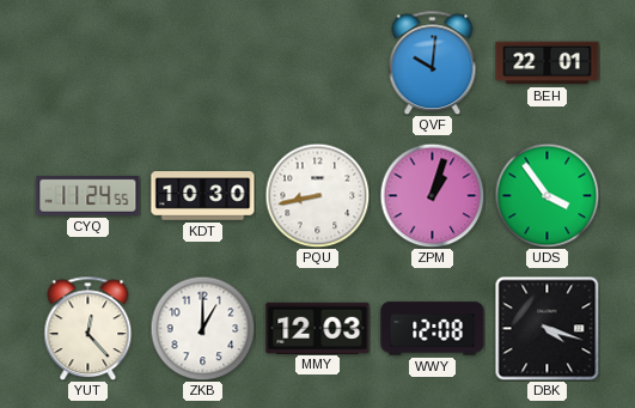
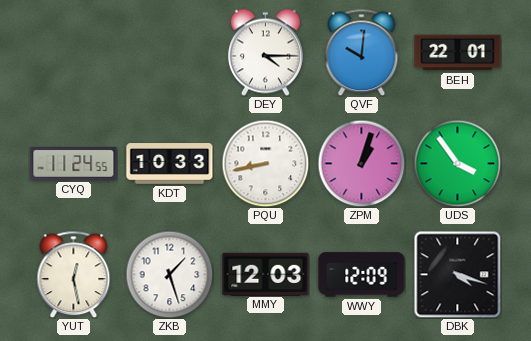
DEY: none -> 4:15
KDT: 10:30 -> 10:33
YUT: 12:23 -> 12:28
ZKB: 1:00 -> 1:27
WWY: 12:08 -> 12:09
